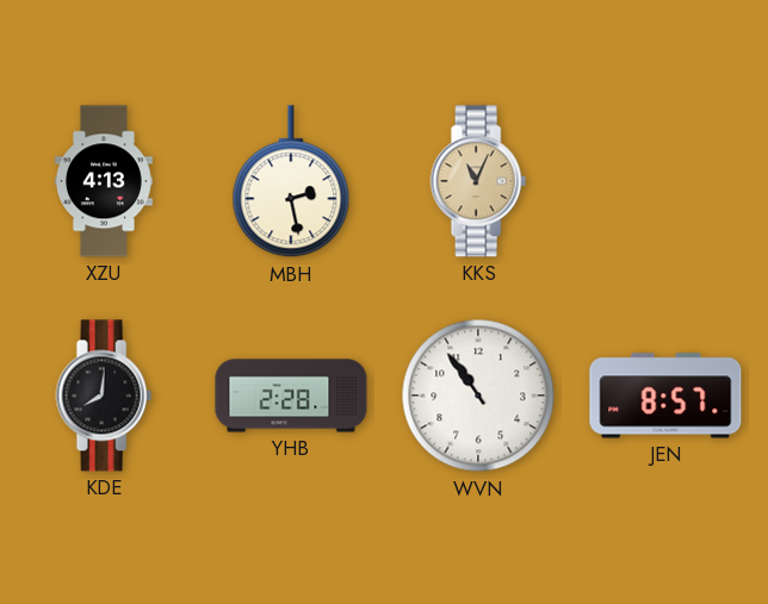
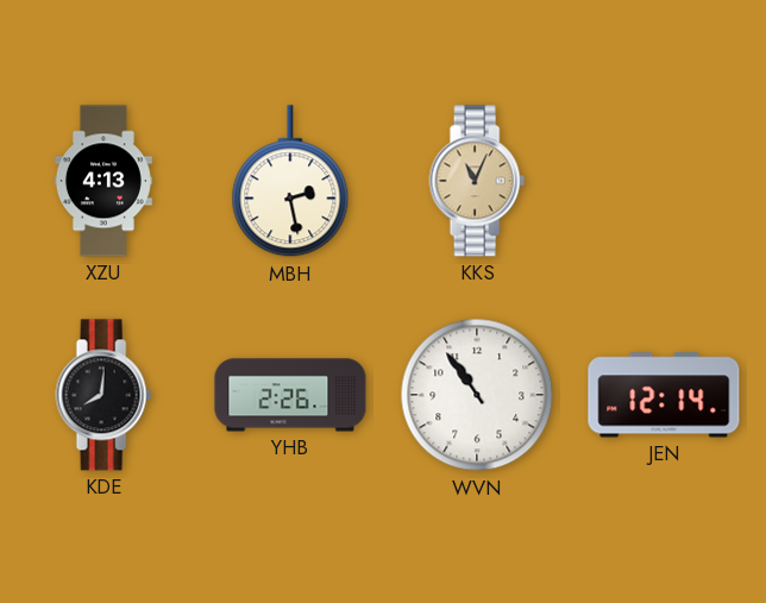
YHB: 2:28 -> 2:26
JEN: 8:57 -> 12:14
